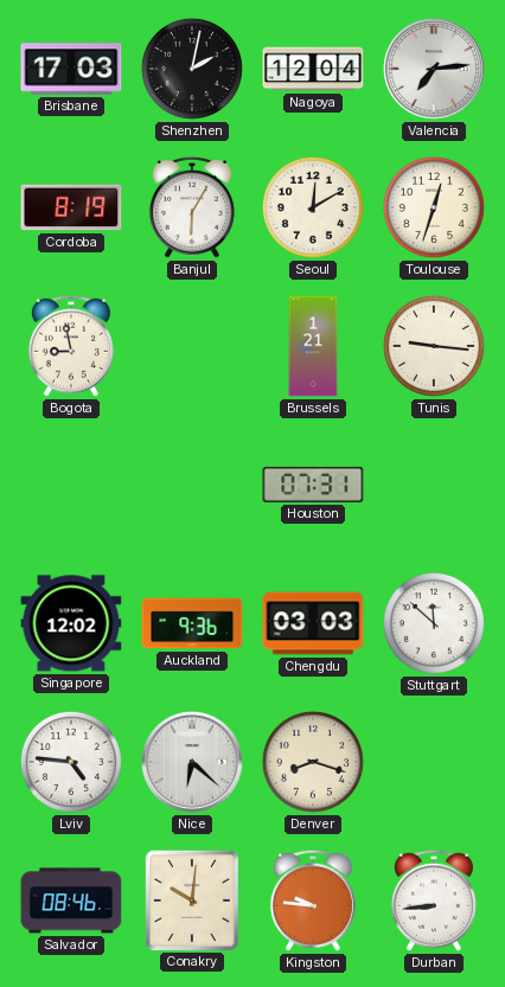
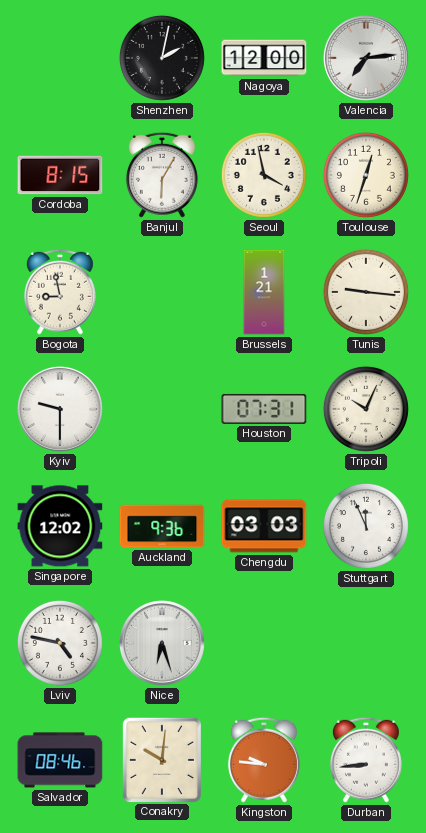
Brisbane: 17:03 -> none
Nagoya: 12:04 -> 12:00
Cordoba: 8:19 -> 8:15
Seoul: 12:10 -> 3:58
Kyiv: none -> 9:30
Tripoli: none -> 10:04
Stuttgart: 11:52 -> 11:56
Lviv: 4:46 -> 4:47
Nice: 6:22 -> 6:27
Denver: 8:18 -> none
